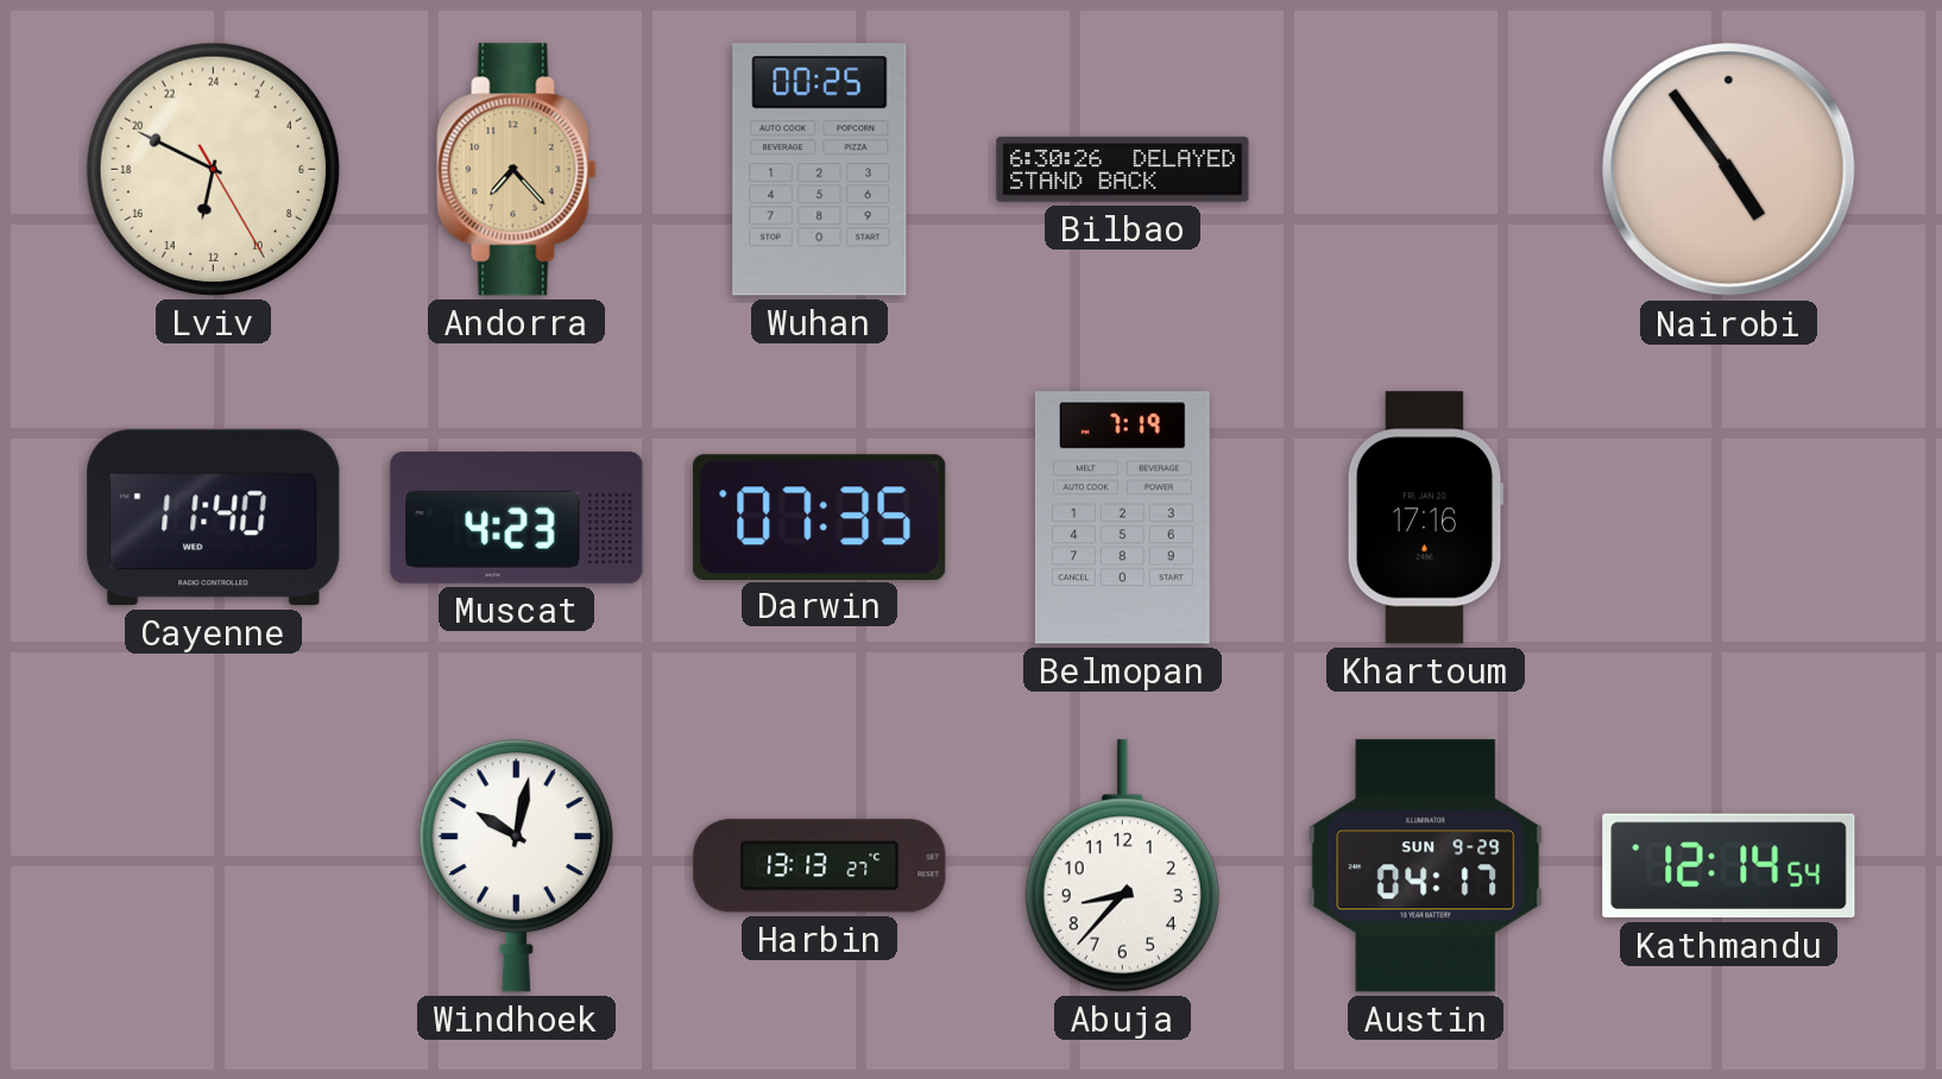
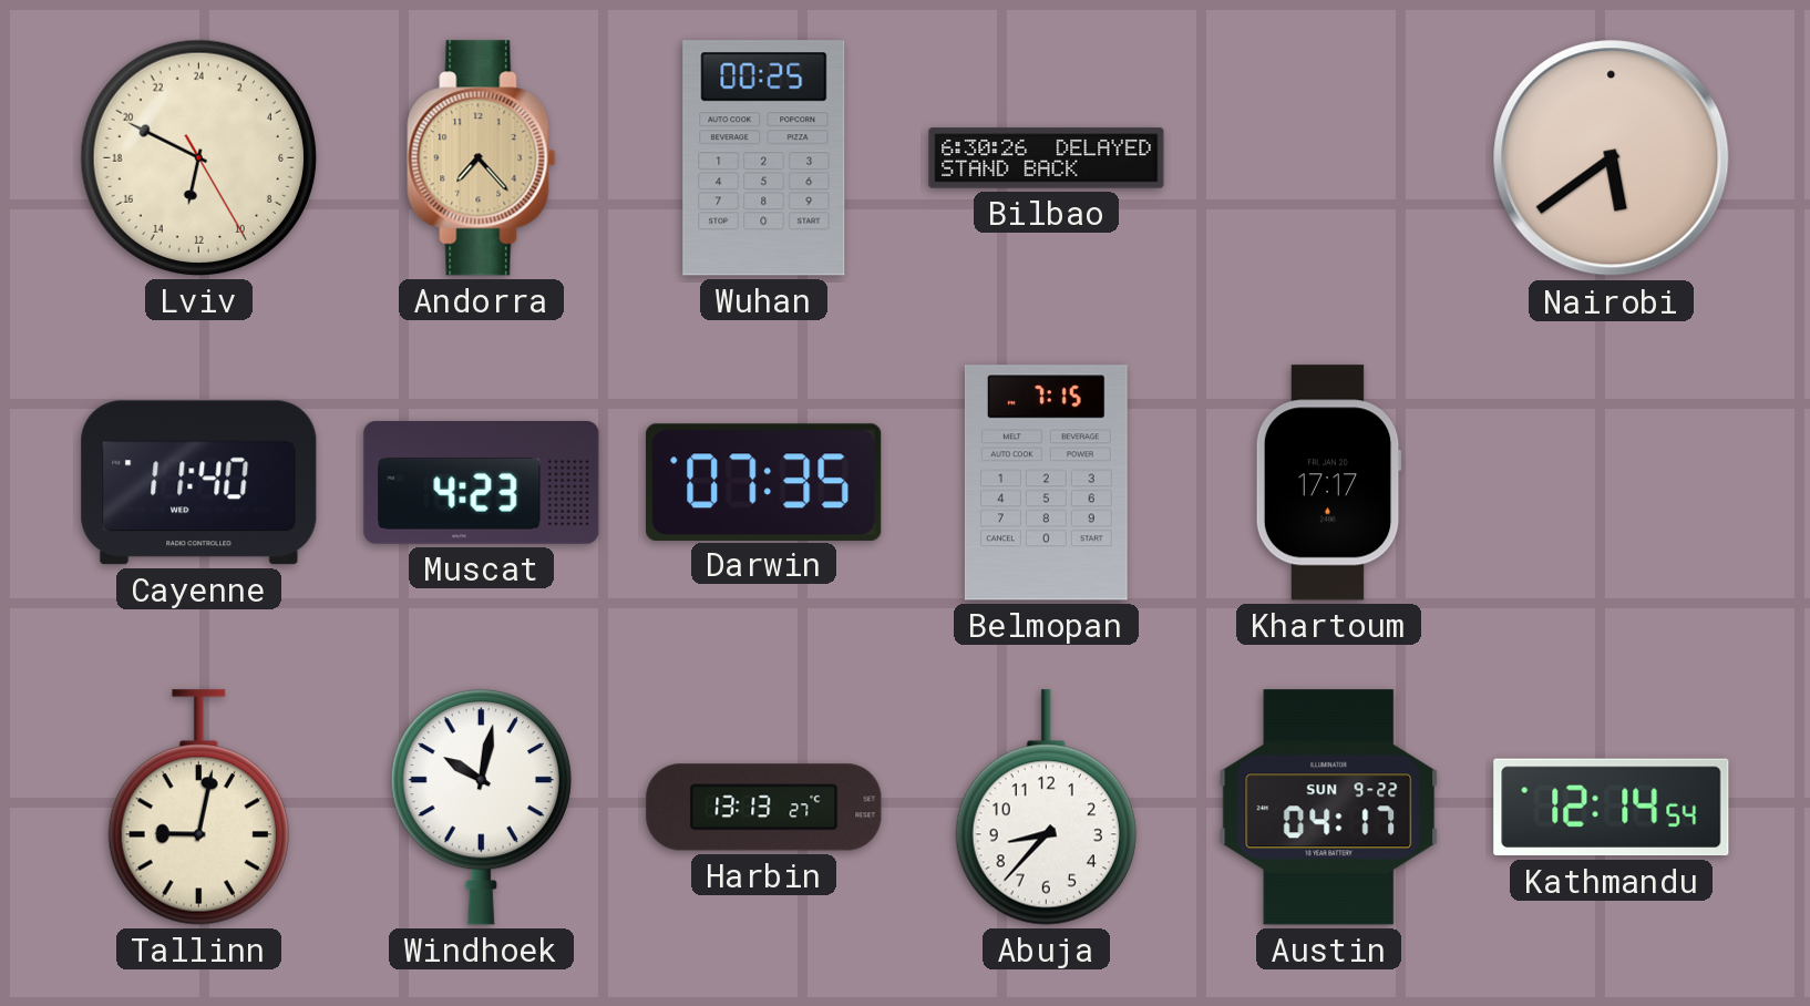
Nairobi: 4:54 -> 5:39
Belmopan: 7:19 -> 7:15
Khartoum: 17:16 -> 17:17
Tallinn: none -> 9:02
Austin date: SUN 9-29 -> SUN 9-22
